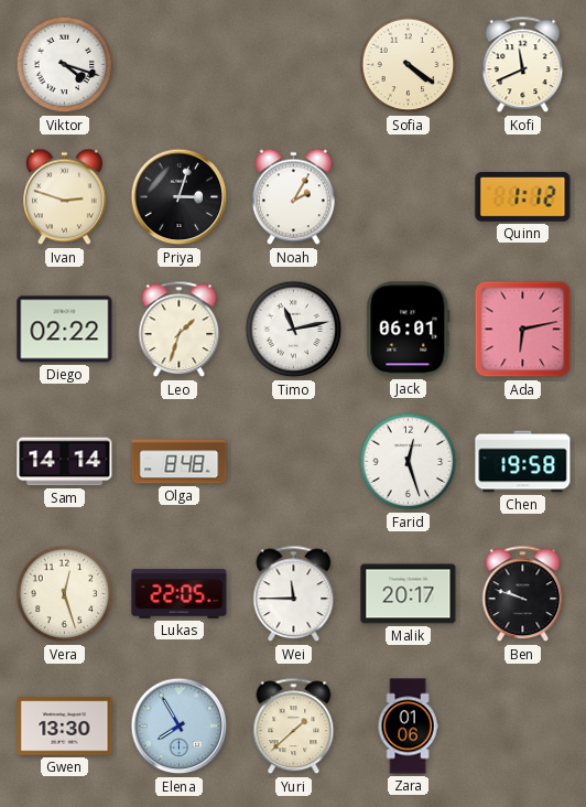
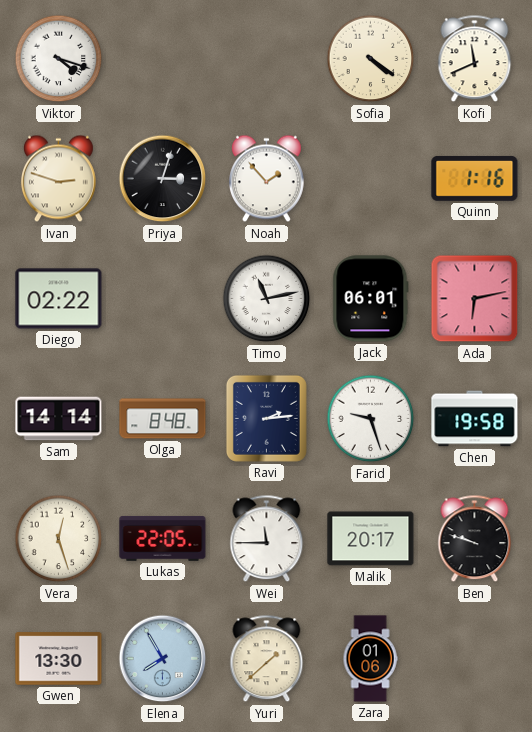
Noah: 2:05 -> 1:53
Quinn: 1:12 -> 1:16
Leo: 1:33 -> none
Ravi: none -> 2:14
Farid: 12:27 -> 9:27
